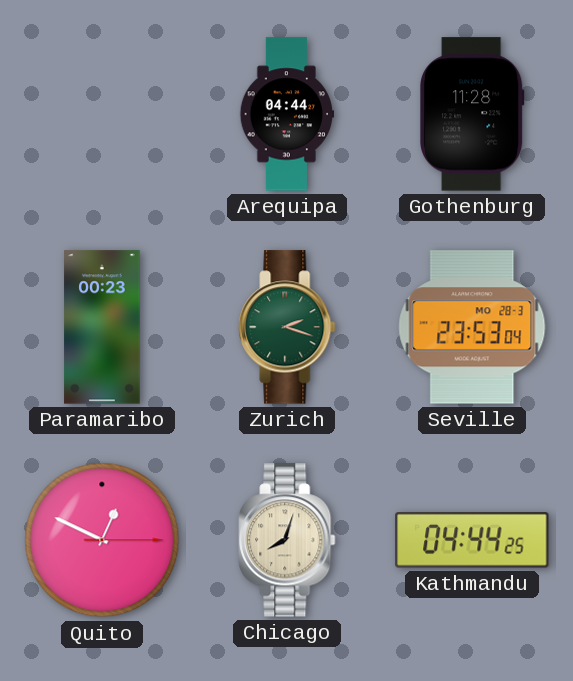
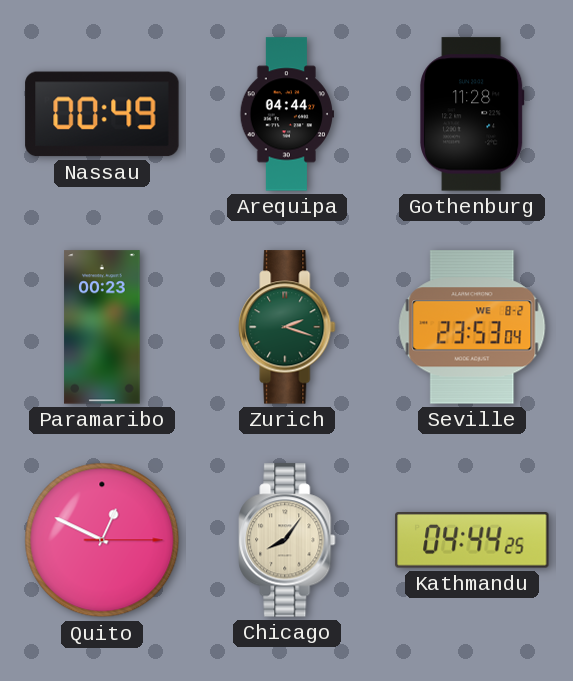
Nassau: none -> 00:49
Seville date: MO 28-3 -> WE 8-2
Chicago: 8:03 -> 8:06
